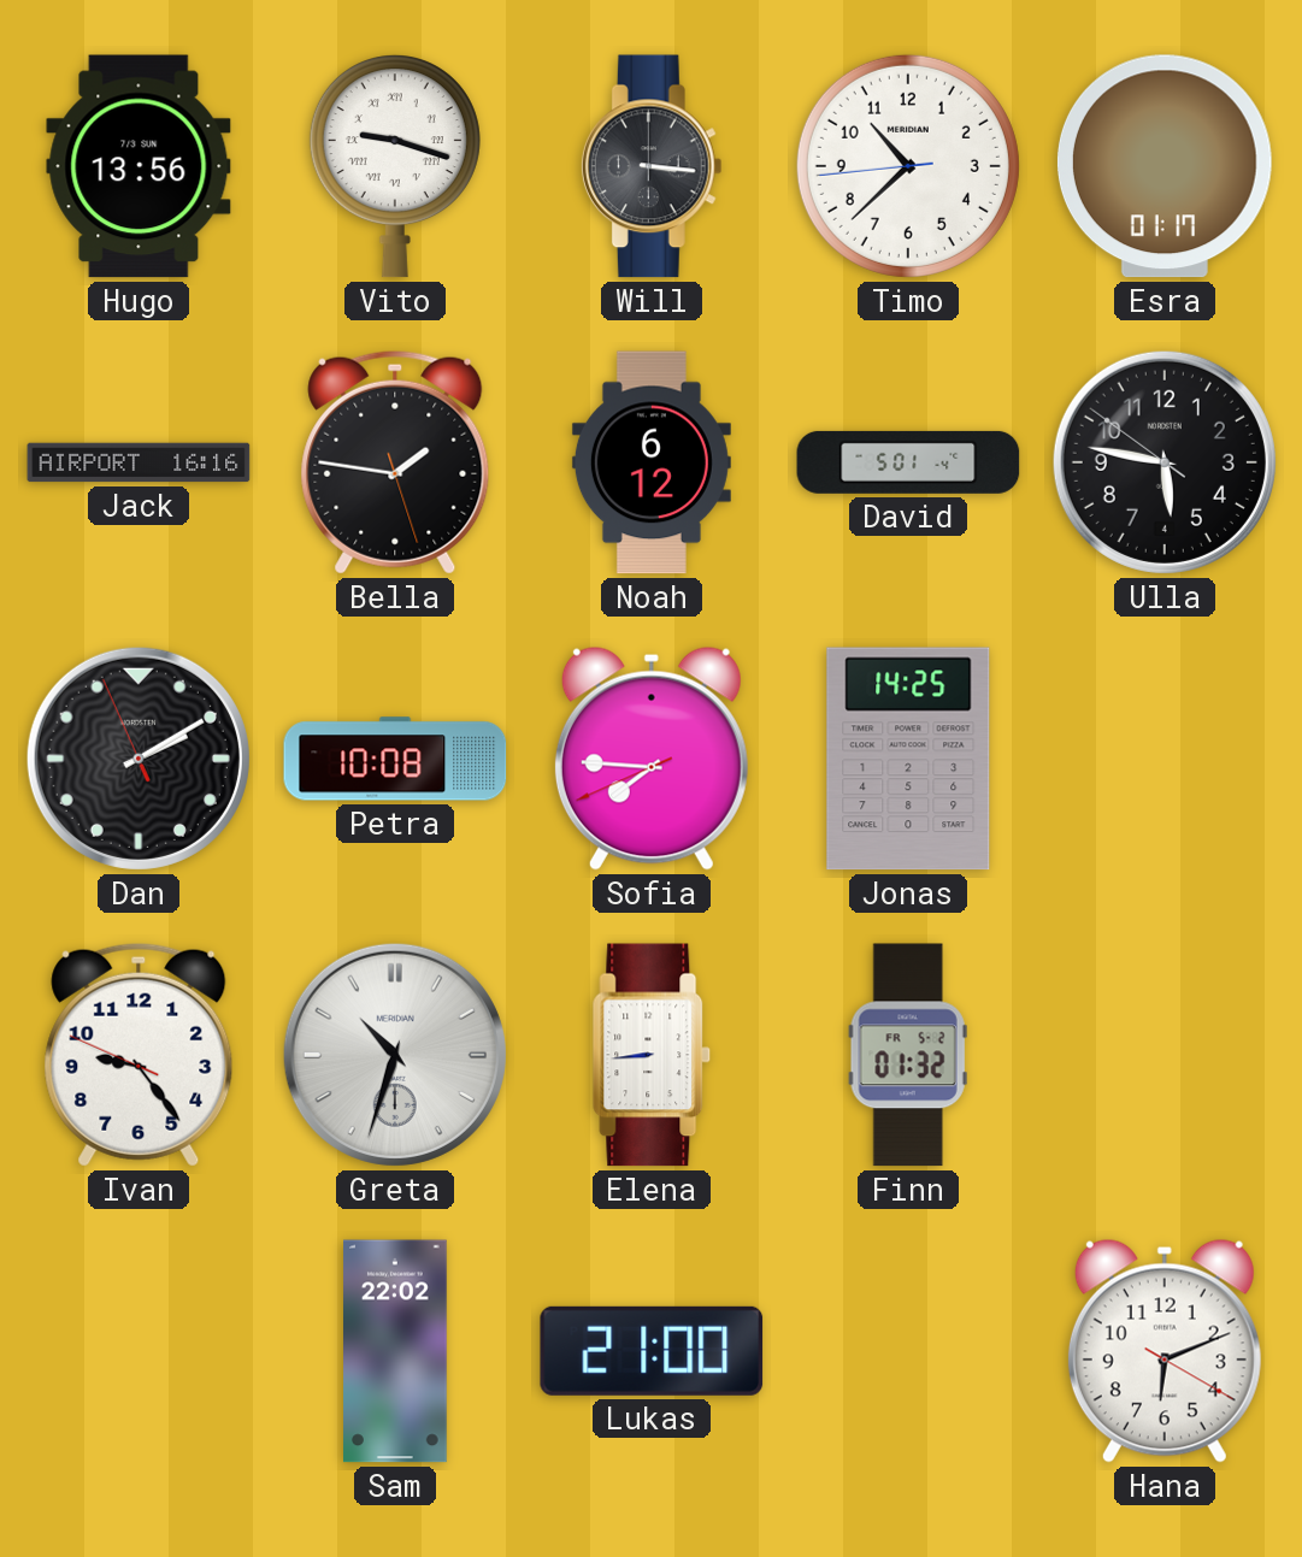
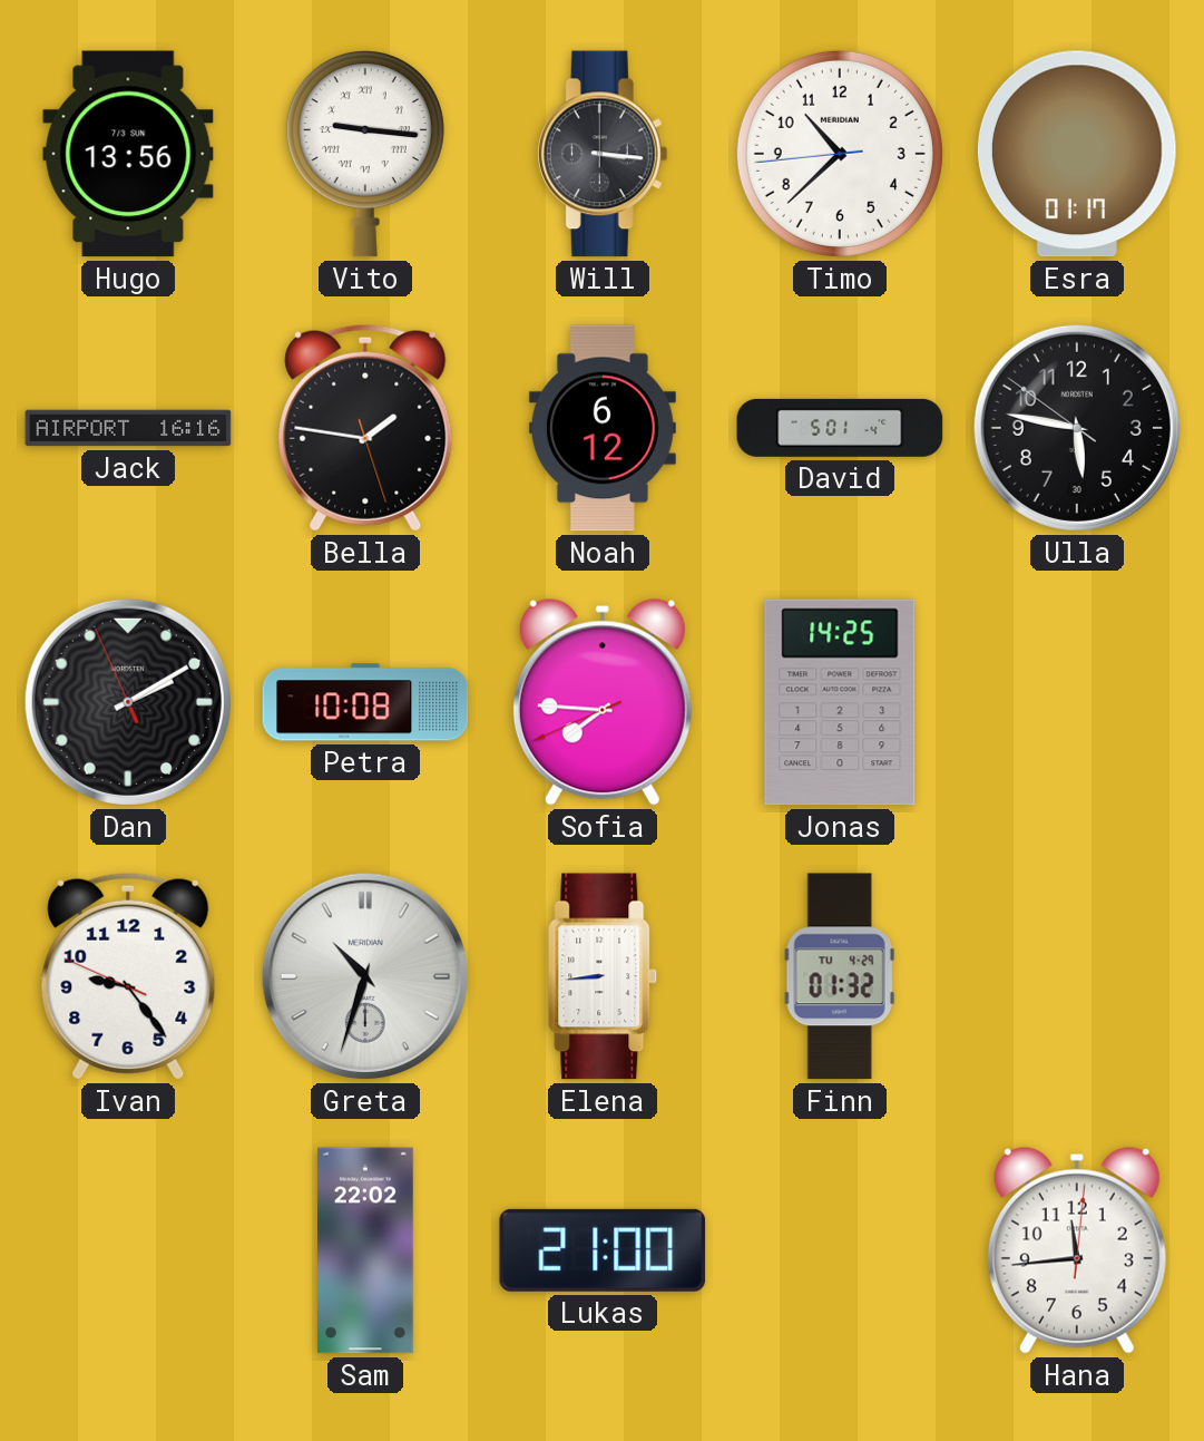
Vito: 9:18 -> 9:16
Ulla date: 4 -> 30
Finn date: FR 5-2 -> TU 4-29
Hana: 6:11 -> 11:44
